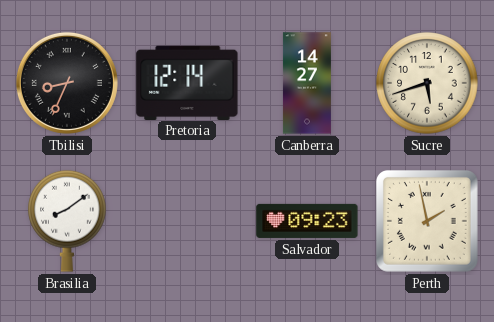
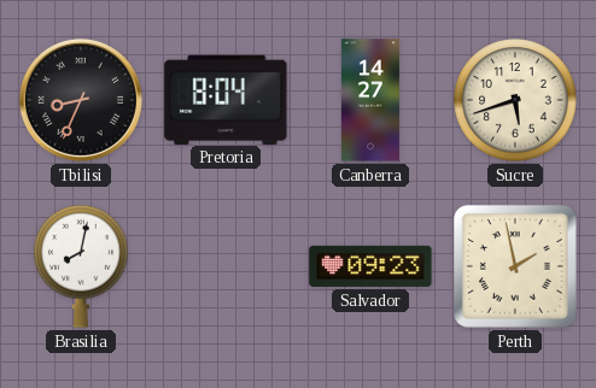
Pretoria: 12:14 -> 8:04
Brasilia: 8:09 -> 8:02
